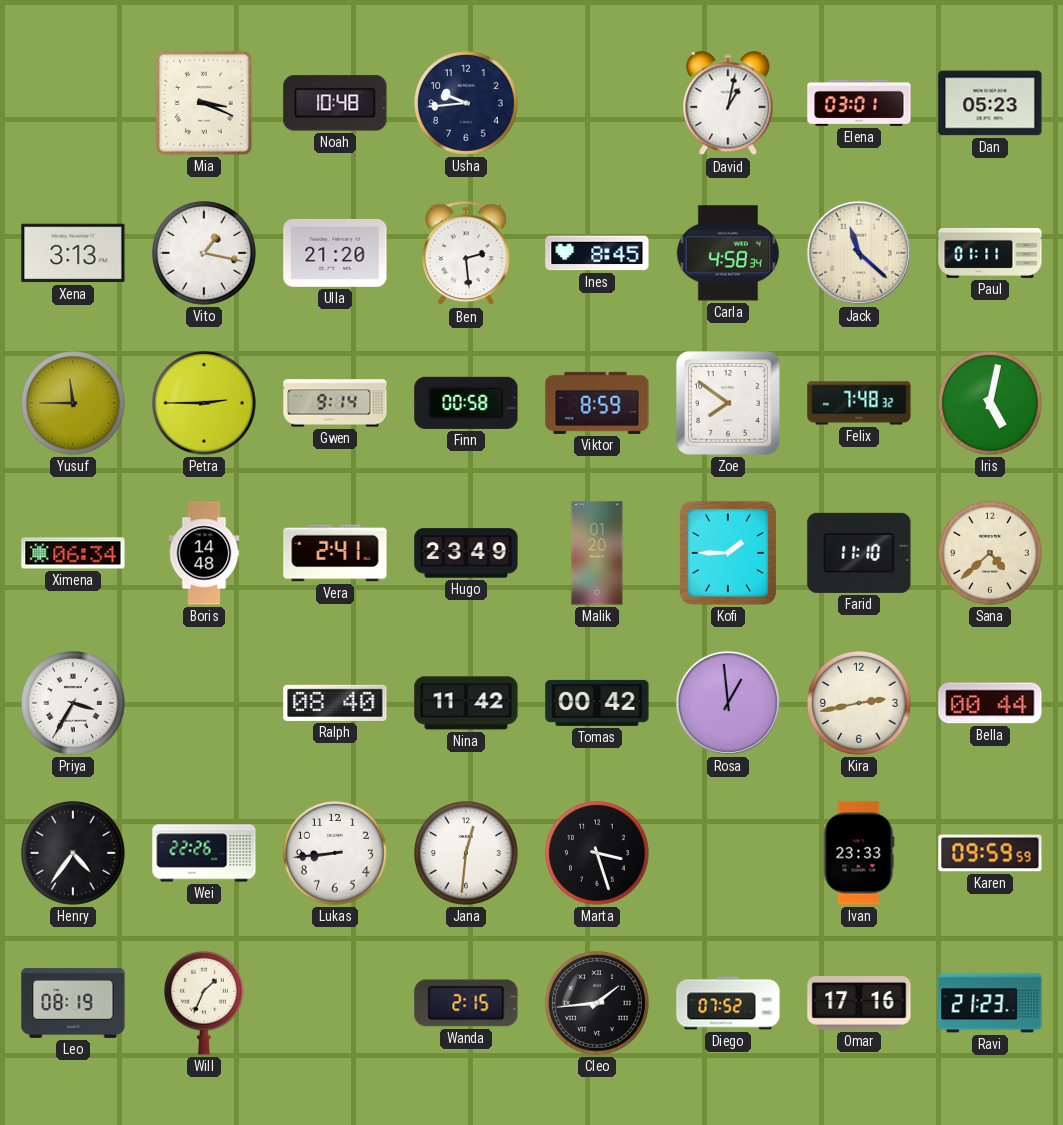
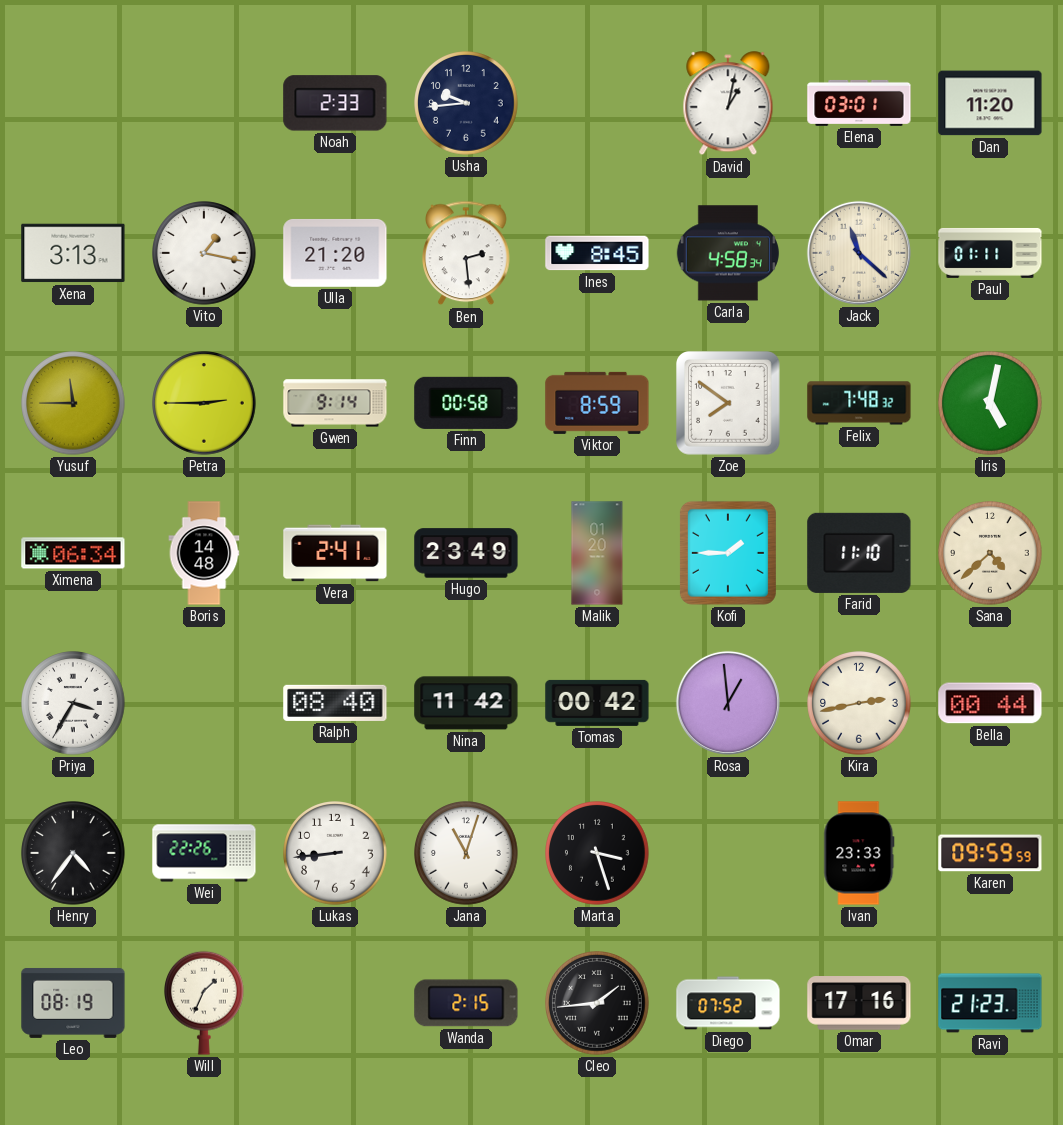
Mia: 3:19 -> none
Noah: 10:48 -> 2:33
Dan: 05:23 -> 11:20
Jana: 12:31 -> 11:03
